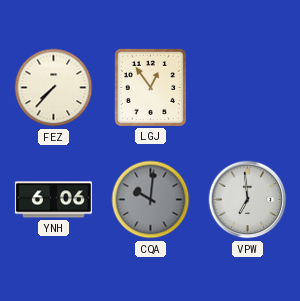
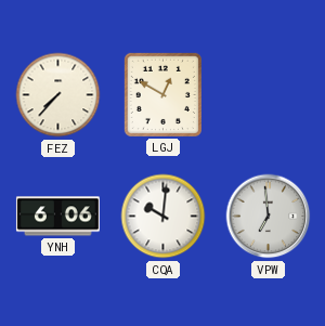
LGJ: 12:54 -> 12:50
CQA dial: grey -> white
